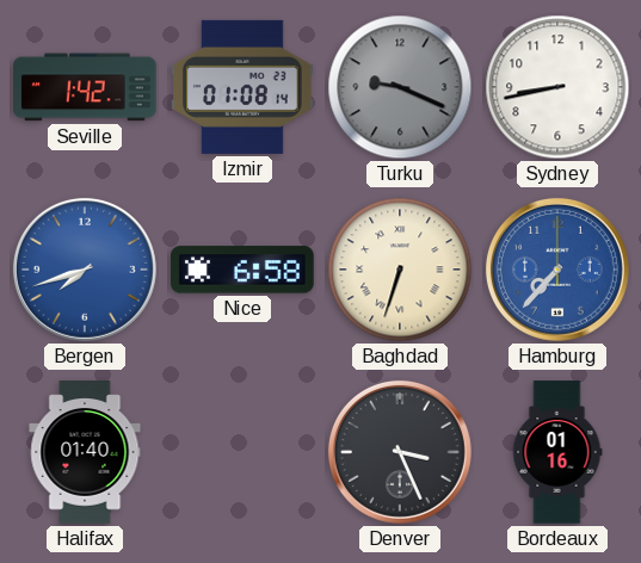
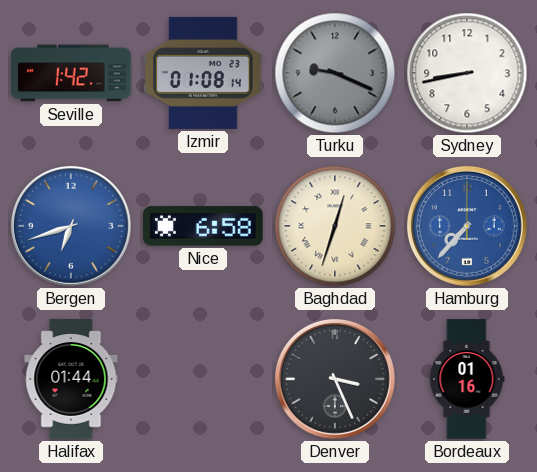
Bergen: 7:42 -> 6:42
Baghdad: 6:33 -> 12:33
Halifax: 01:40 -> 01:44
